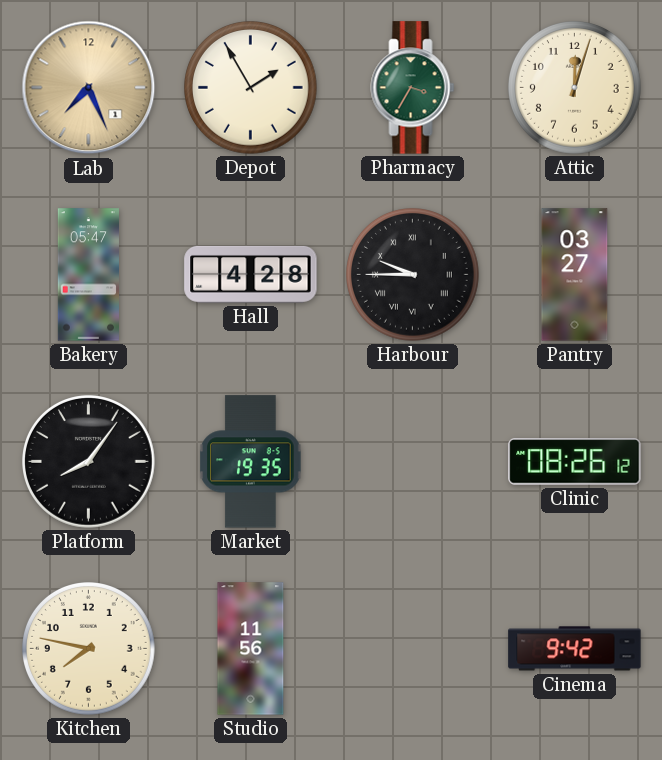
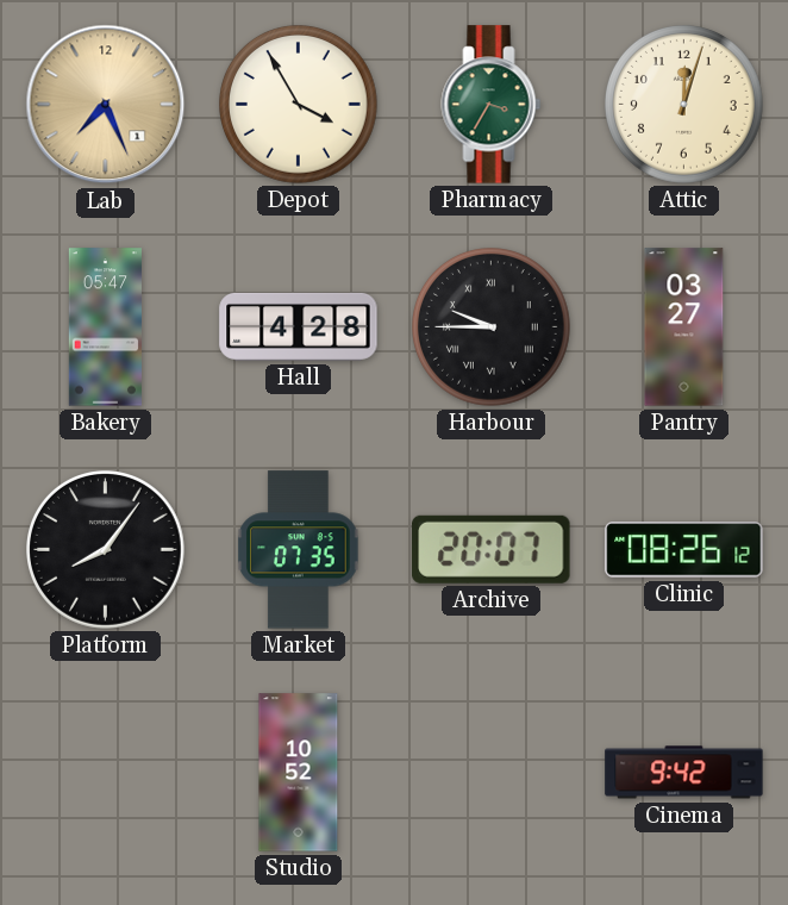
Depot: 1:55 -> 3:55
Market: 19:35 -> 07:35
Archive: none -> 20:07
Kitchen: 7:47 -> none
Studio: 11:56 -> 10:52
